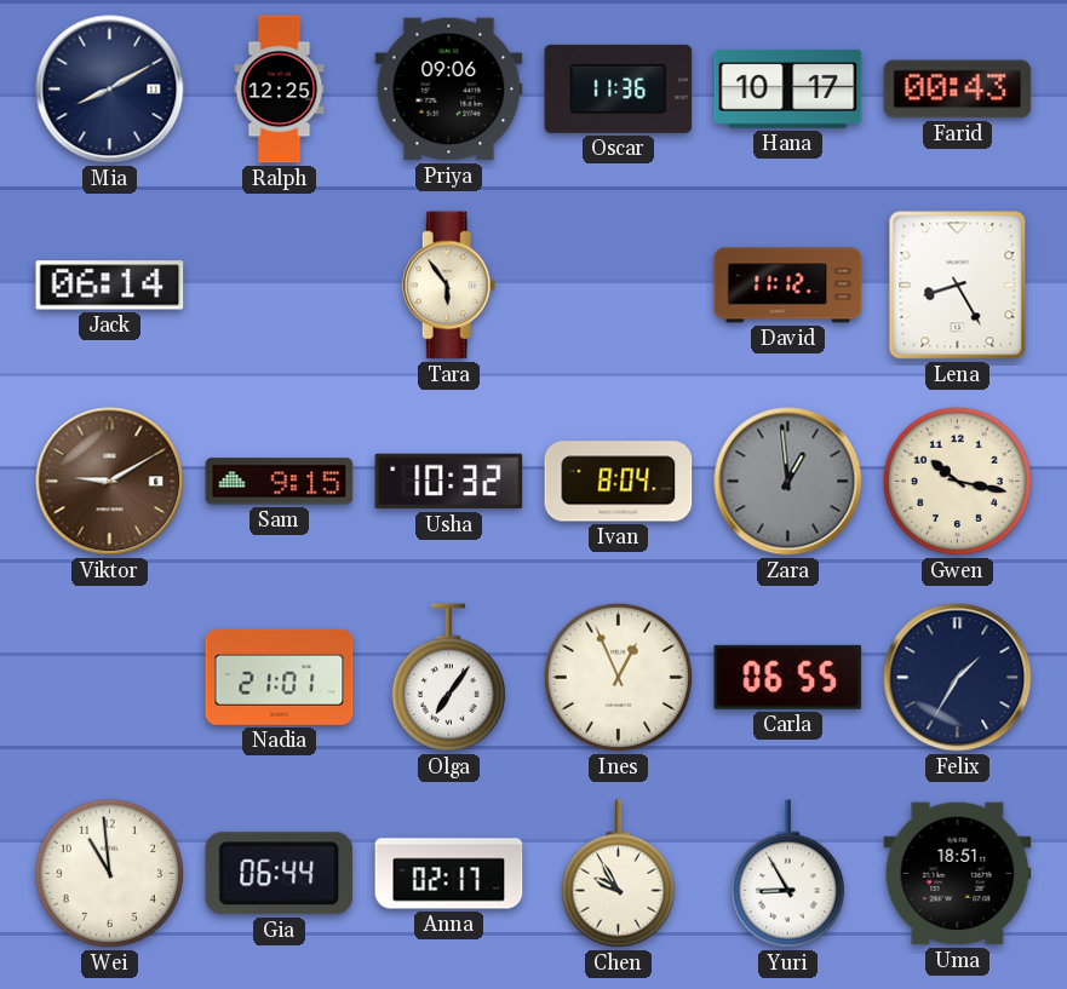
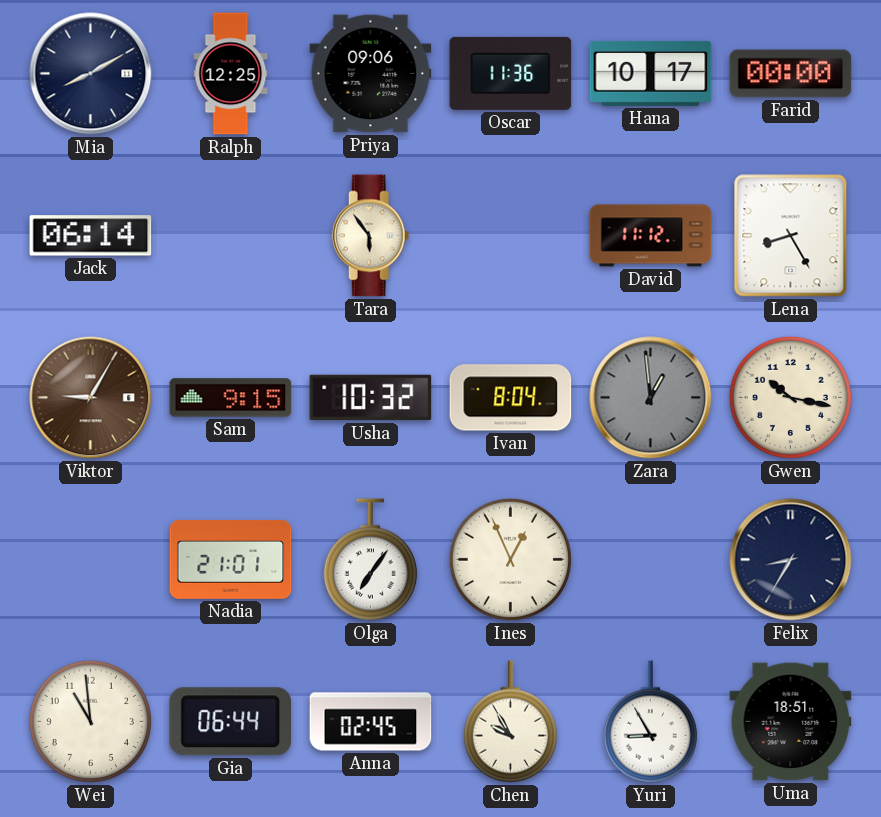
Farid: 00:43 -> 00:00
Viktor: 9:10 -> 9:05
Carla: 06:55 -> none
Felix: 1:35 -> 8:35
Anna: 02:17 -> 02:45
